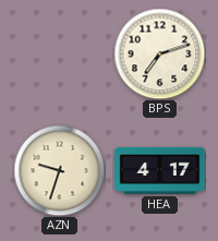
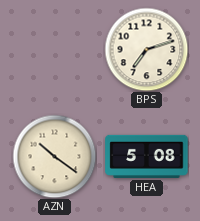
AZN: 9:33 -> 10:21
HEA: 4:17 -> 5:08
